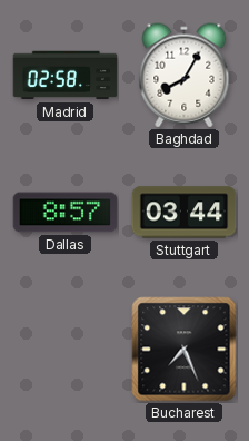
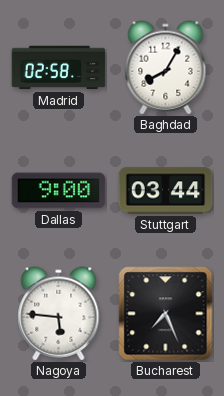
Dallas: 8:57 -> 9:00
Nagoya: none -> 5:46
